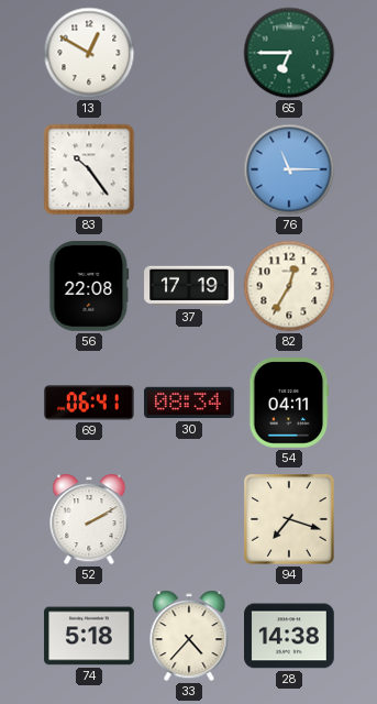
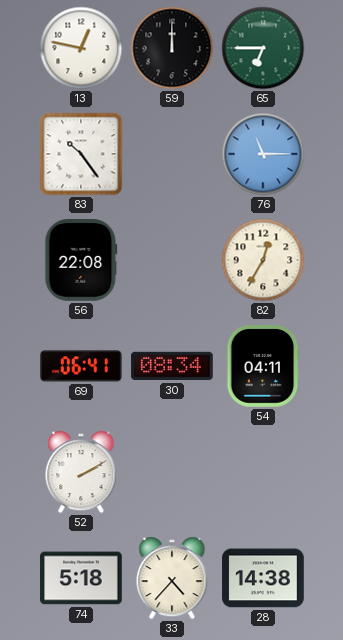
13: 12:50 -> 12:47
59: none -> 12:00
37: 17:19 -> none
94: 7:18 -> none
